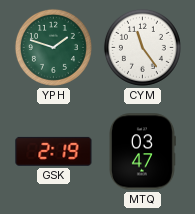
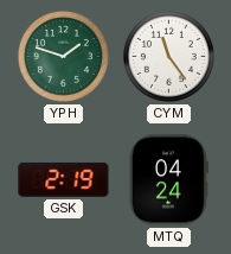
MTQ: 03:47 -> 04:24
